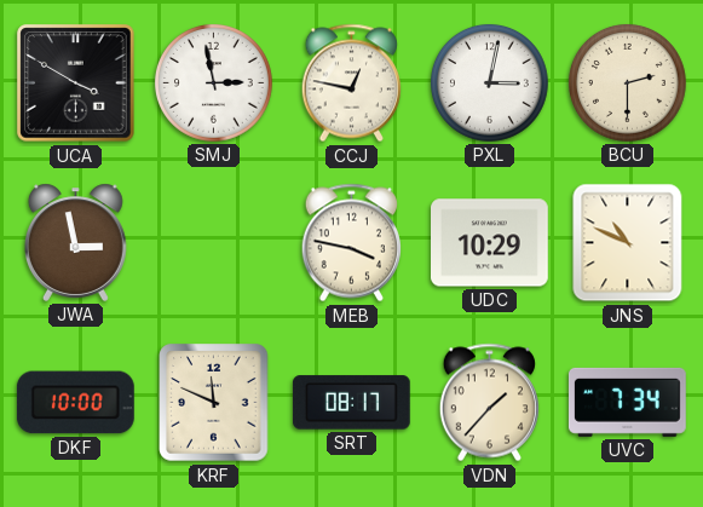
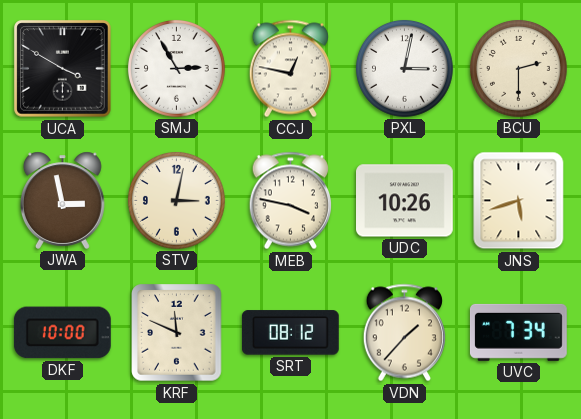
SMJ: 2:58 -> 2:55
STV: none -> 3:02
UDC: 10:29 -> 10:26
JNS: 10:49 -> 5:42
SRT: 08:17 -> 08:12
